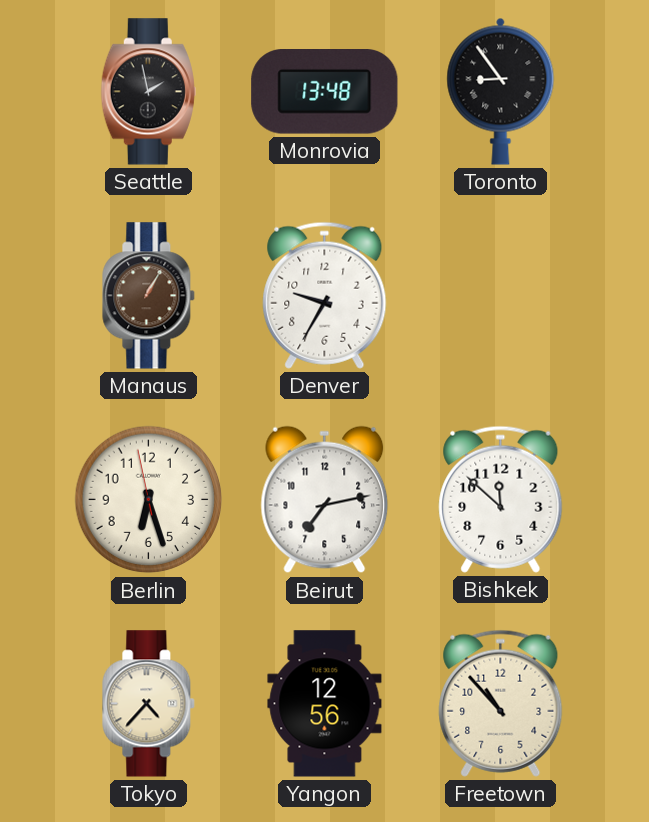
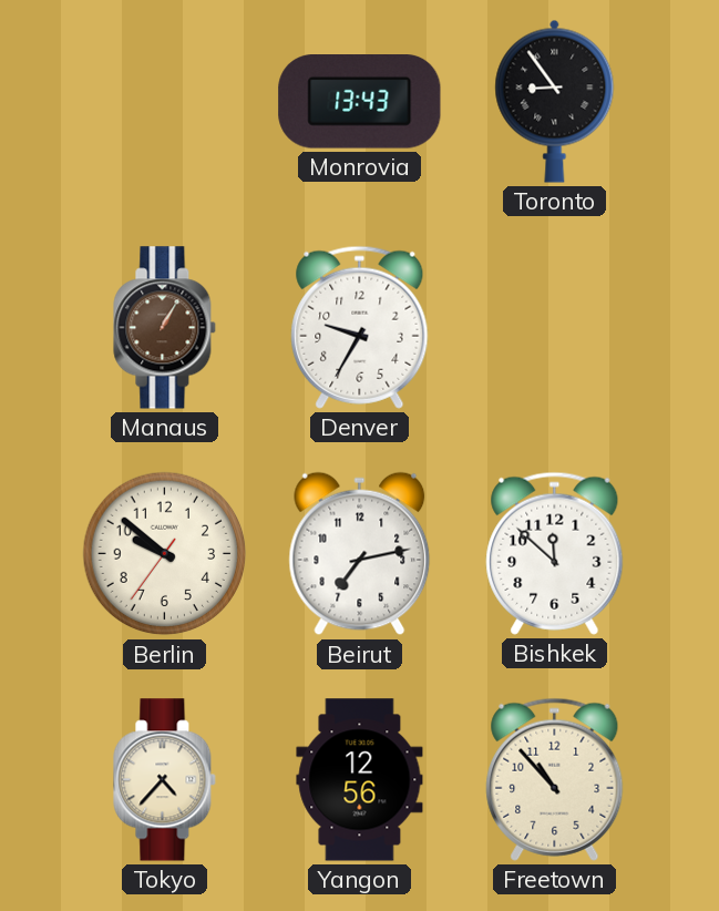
Seattle: 1:58 -> none
Monrovia: 13:48 -> 13:43
Berlin: 6:26 -> 9:51
